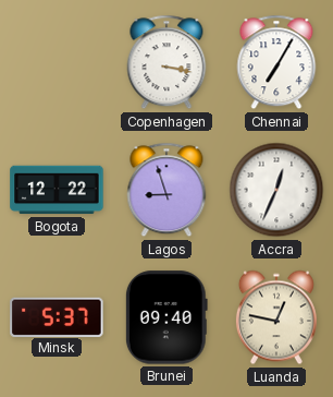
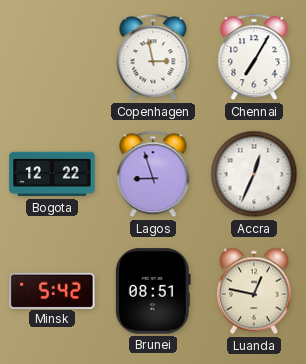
Copenhagen: 3:17 -> 2:58
Minsk: 5:37 -> 5:42
Brunei: 09:40 -> 08:51
